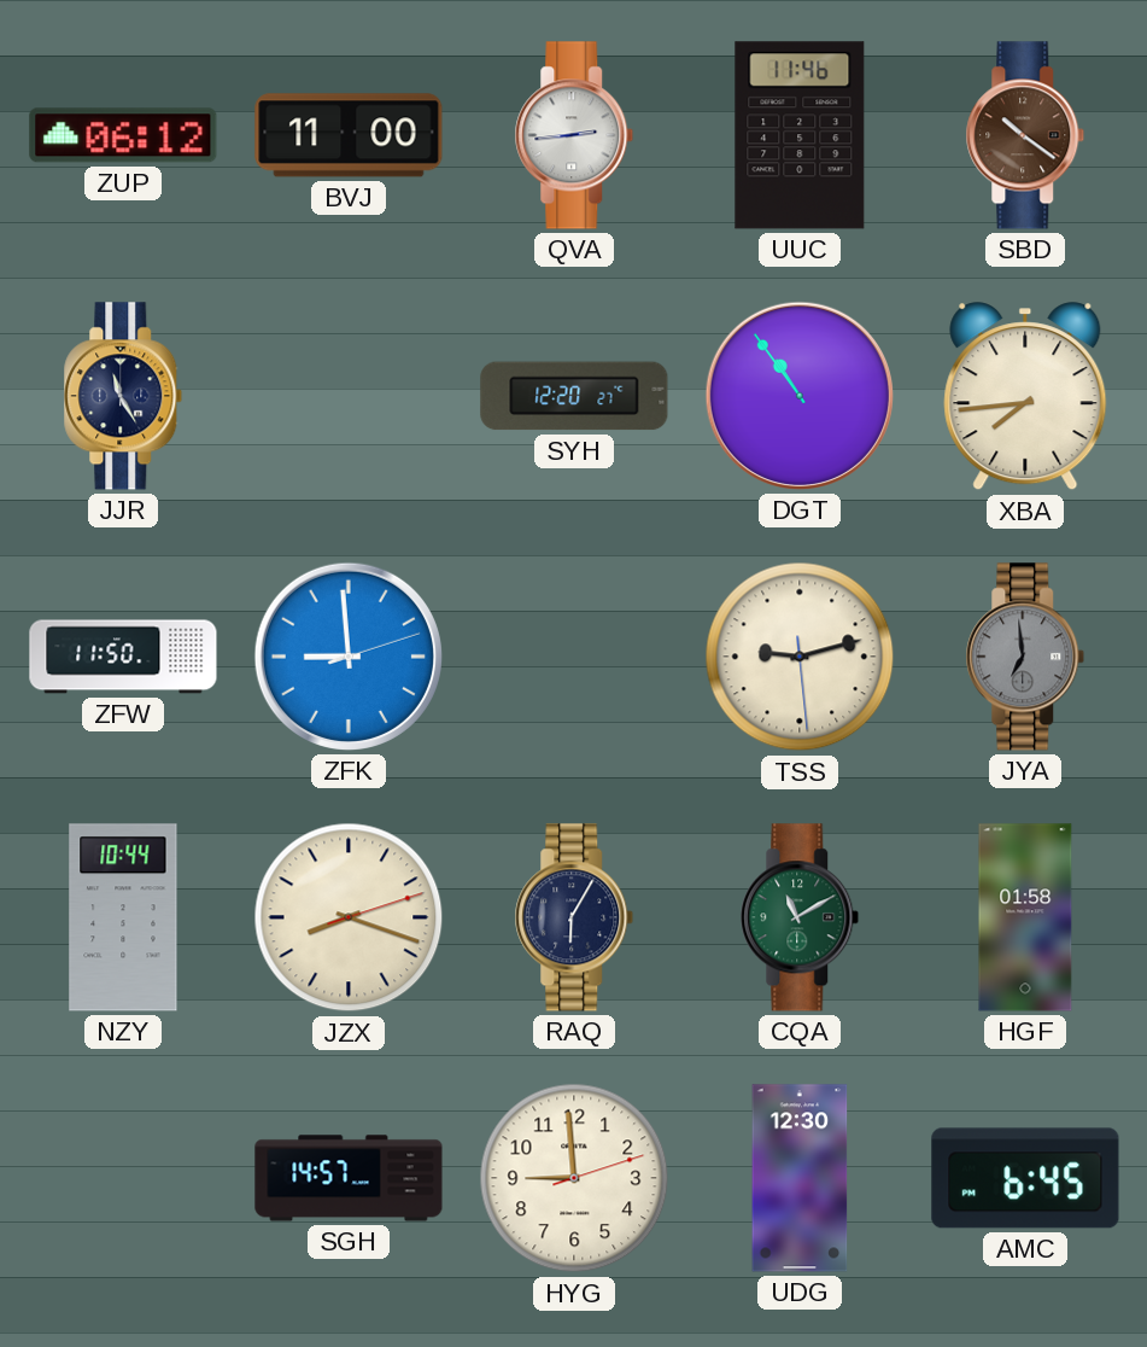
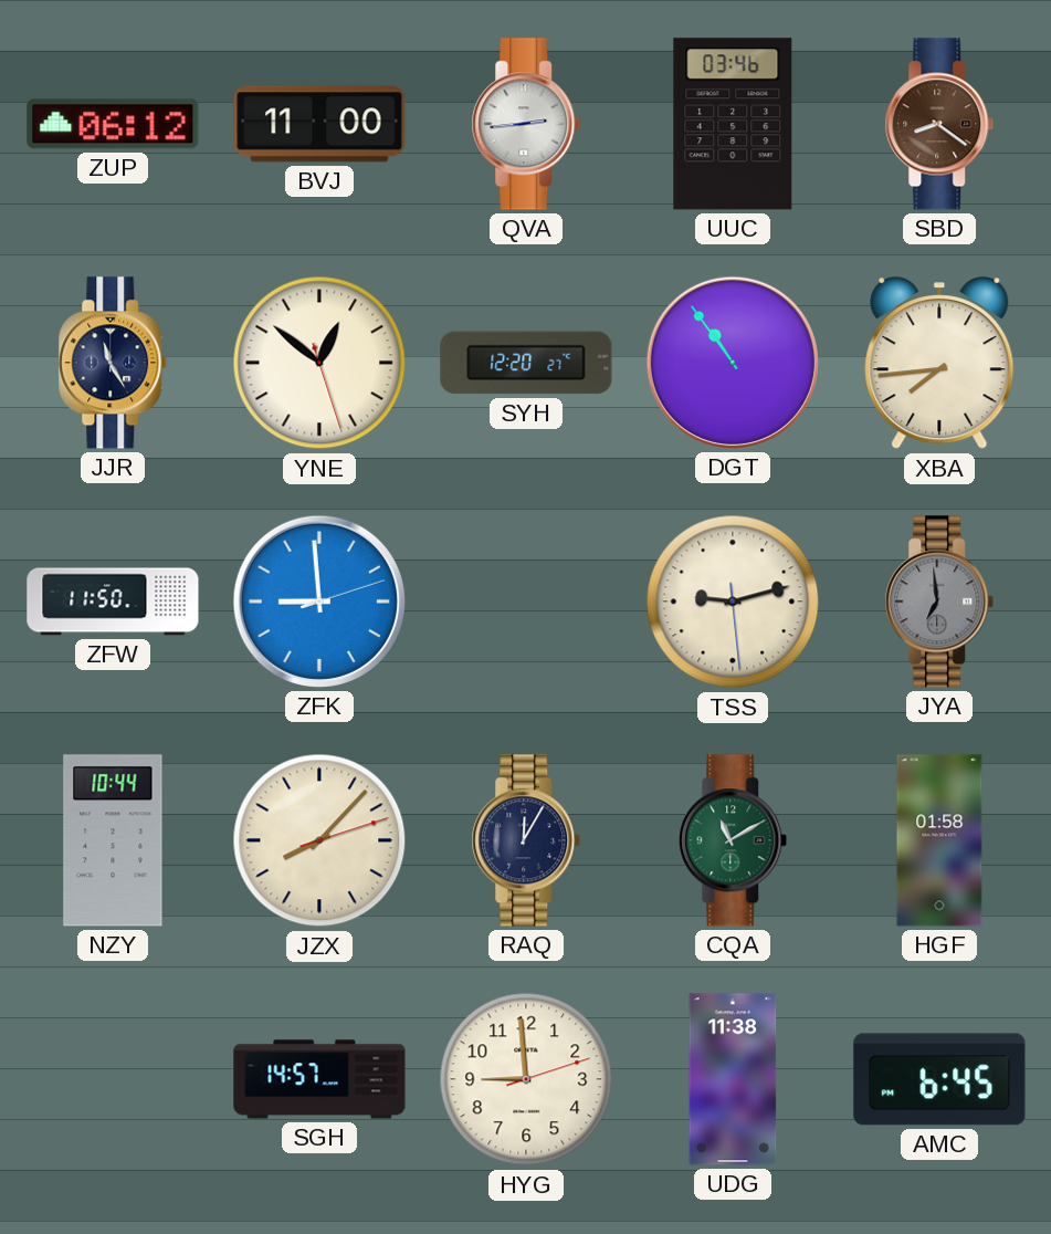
UUC: 11:46 -> 03:46
SBD: 10:21 -> 8:21
YNE: none -> 12:51
JZX: 8:18 -> 8:07
RAQ: 6:05 -> 12:05
UDG: 12:30 -> 11:38
